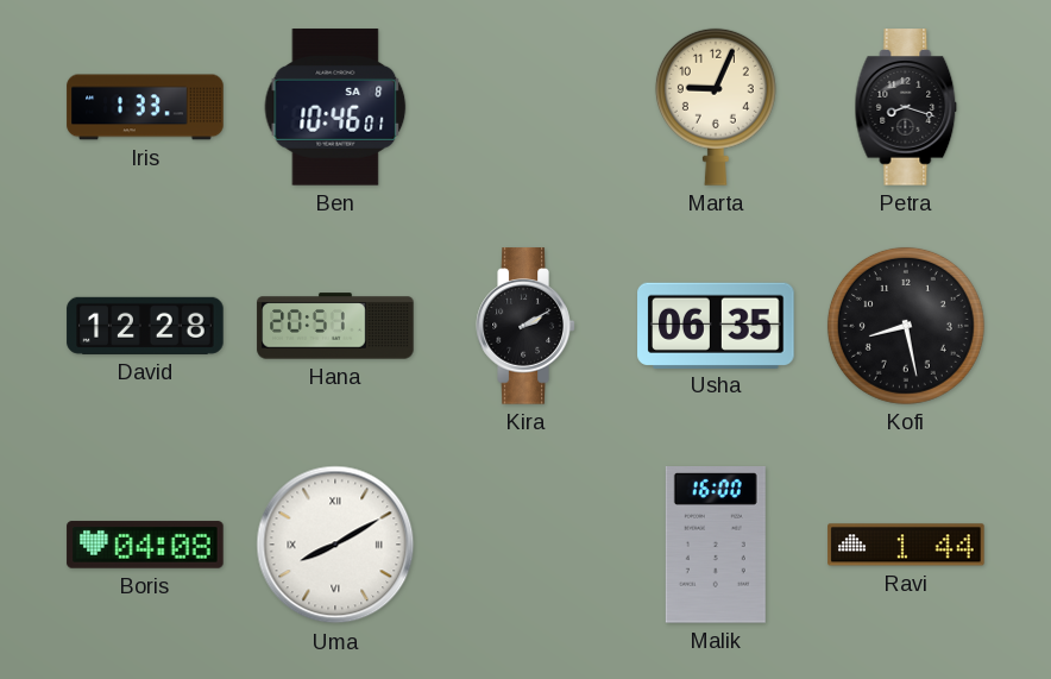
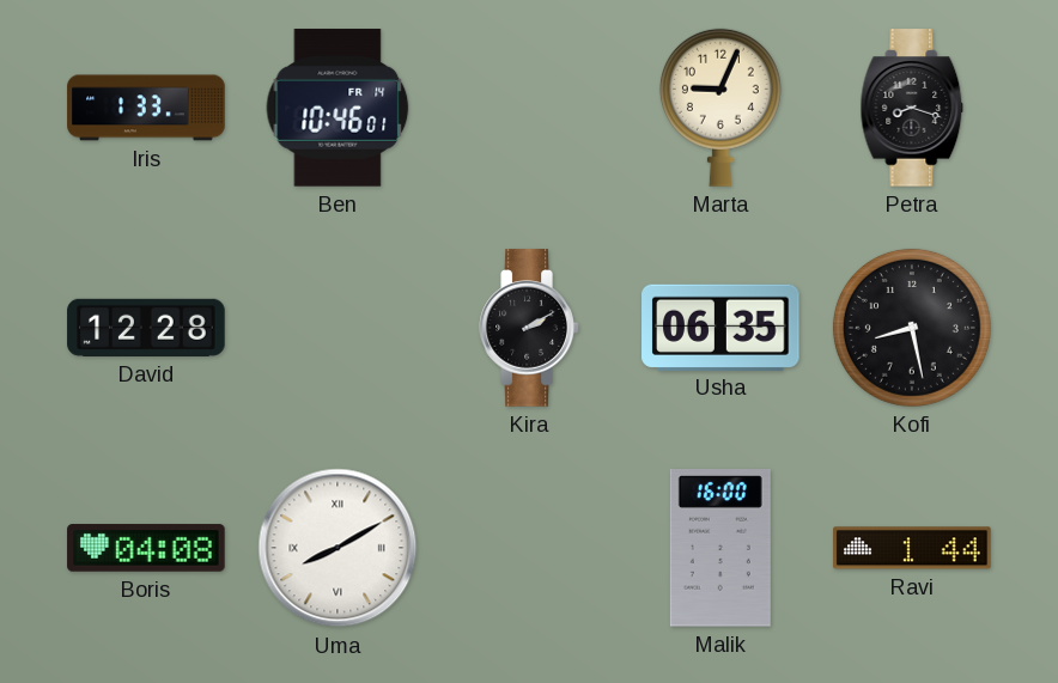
Ben date: SA 8 -> FR 14
Hana: 20:51 -> none
